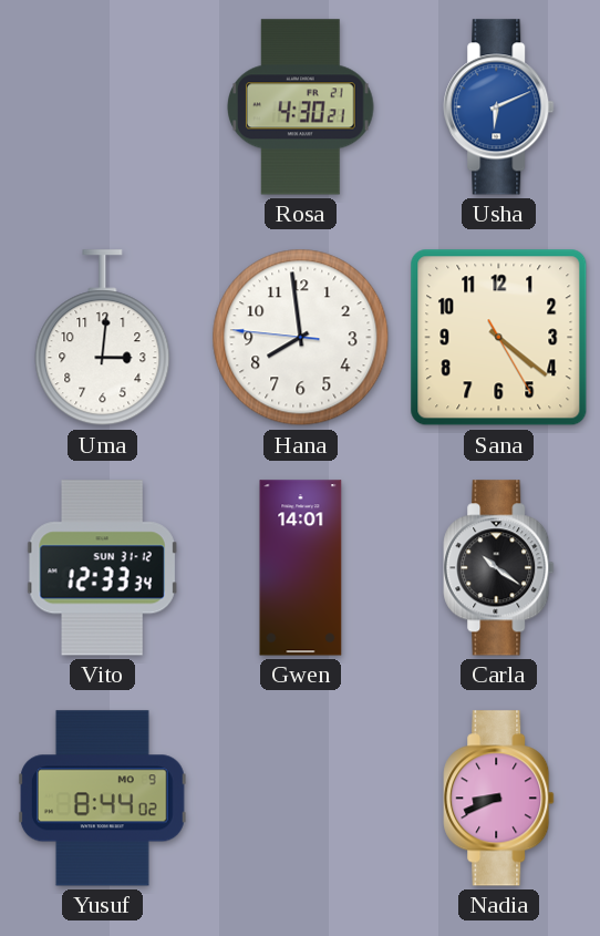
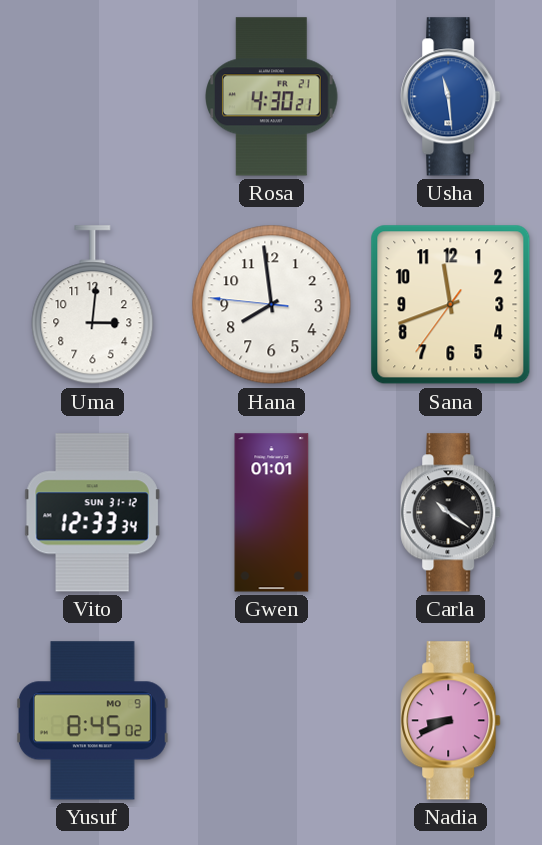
Usha: 6:11 -> 11:29
Sana: 4:21 -> 11:41
Gwen: 14:01 -> 01:01
Yusuf: 8:44 -> 8:45
